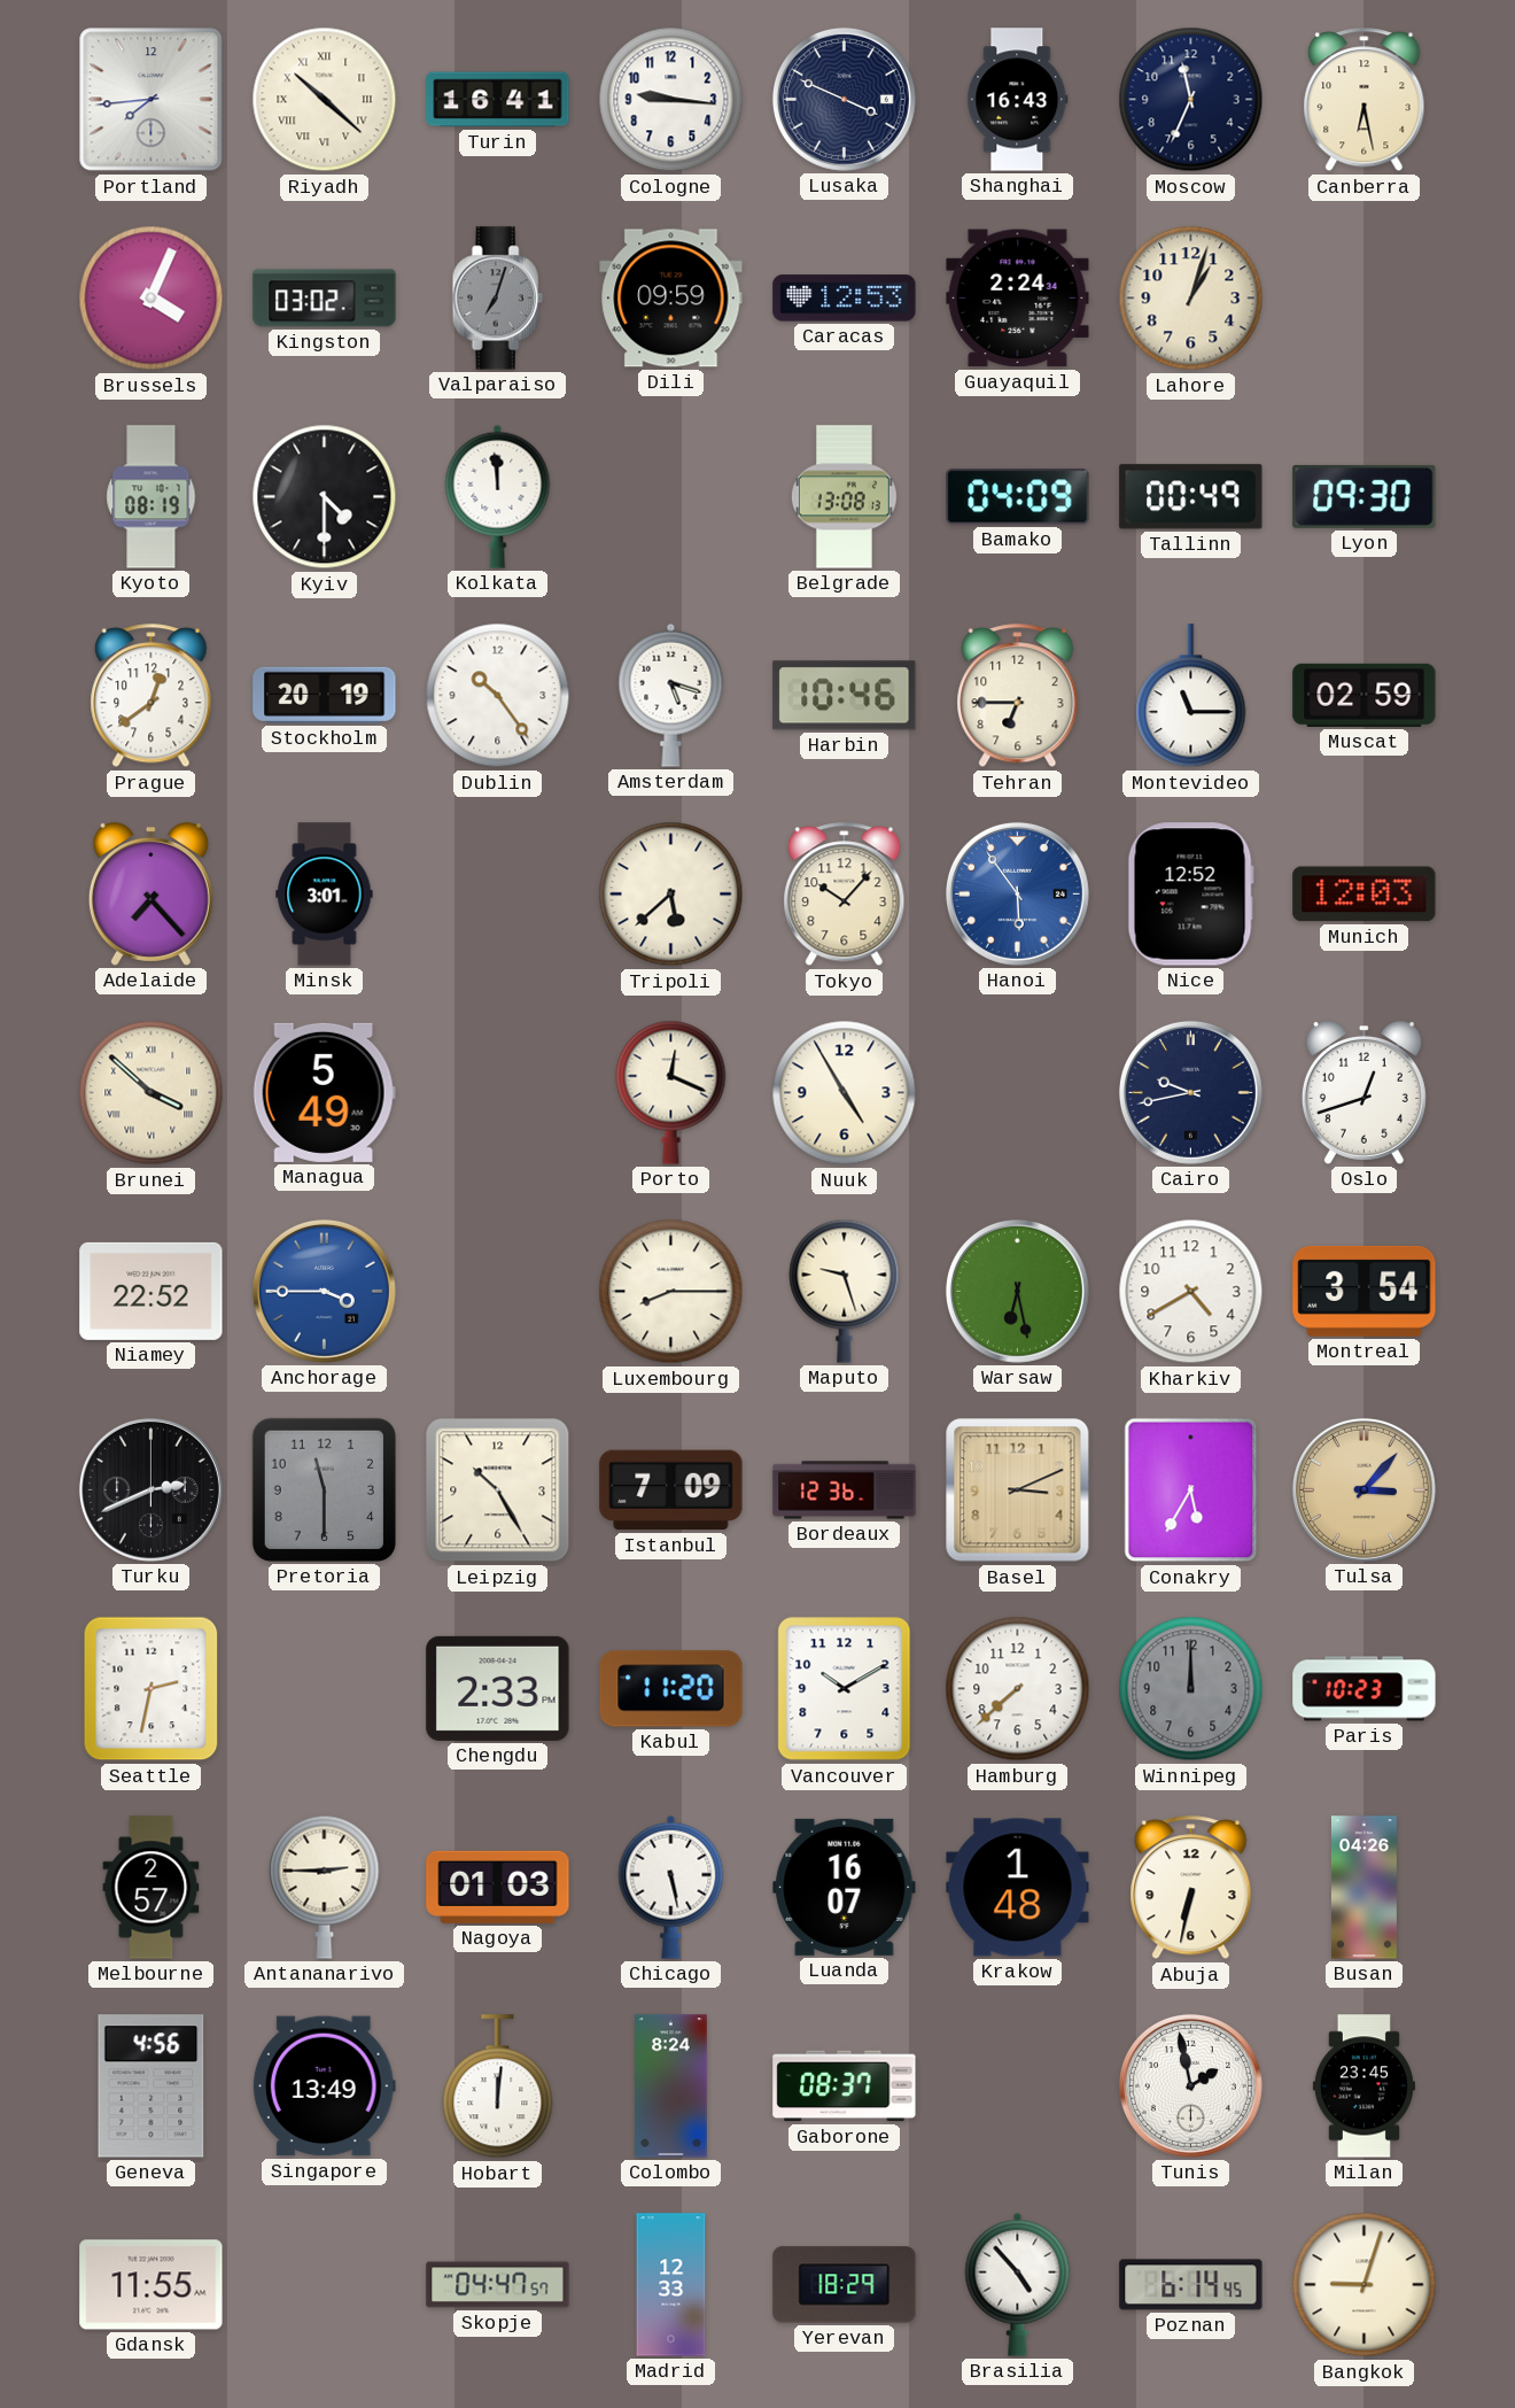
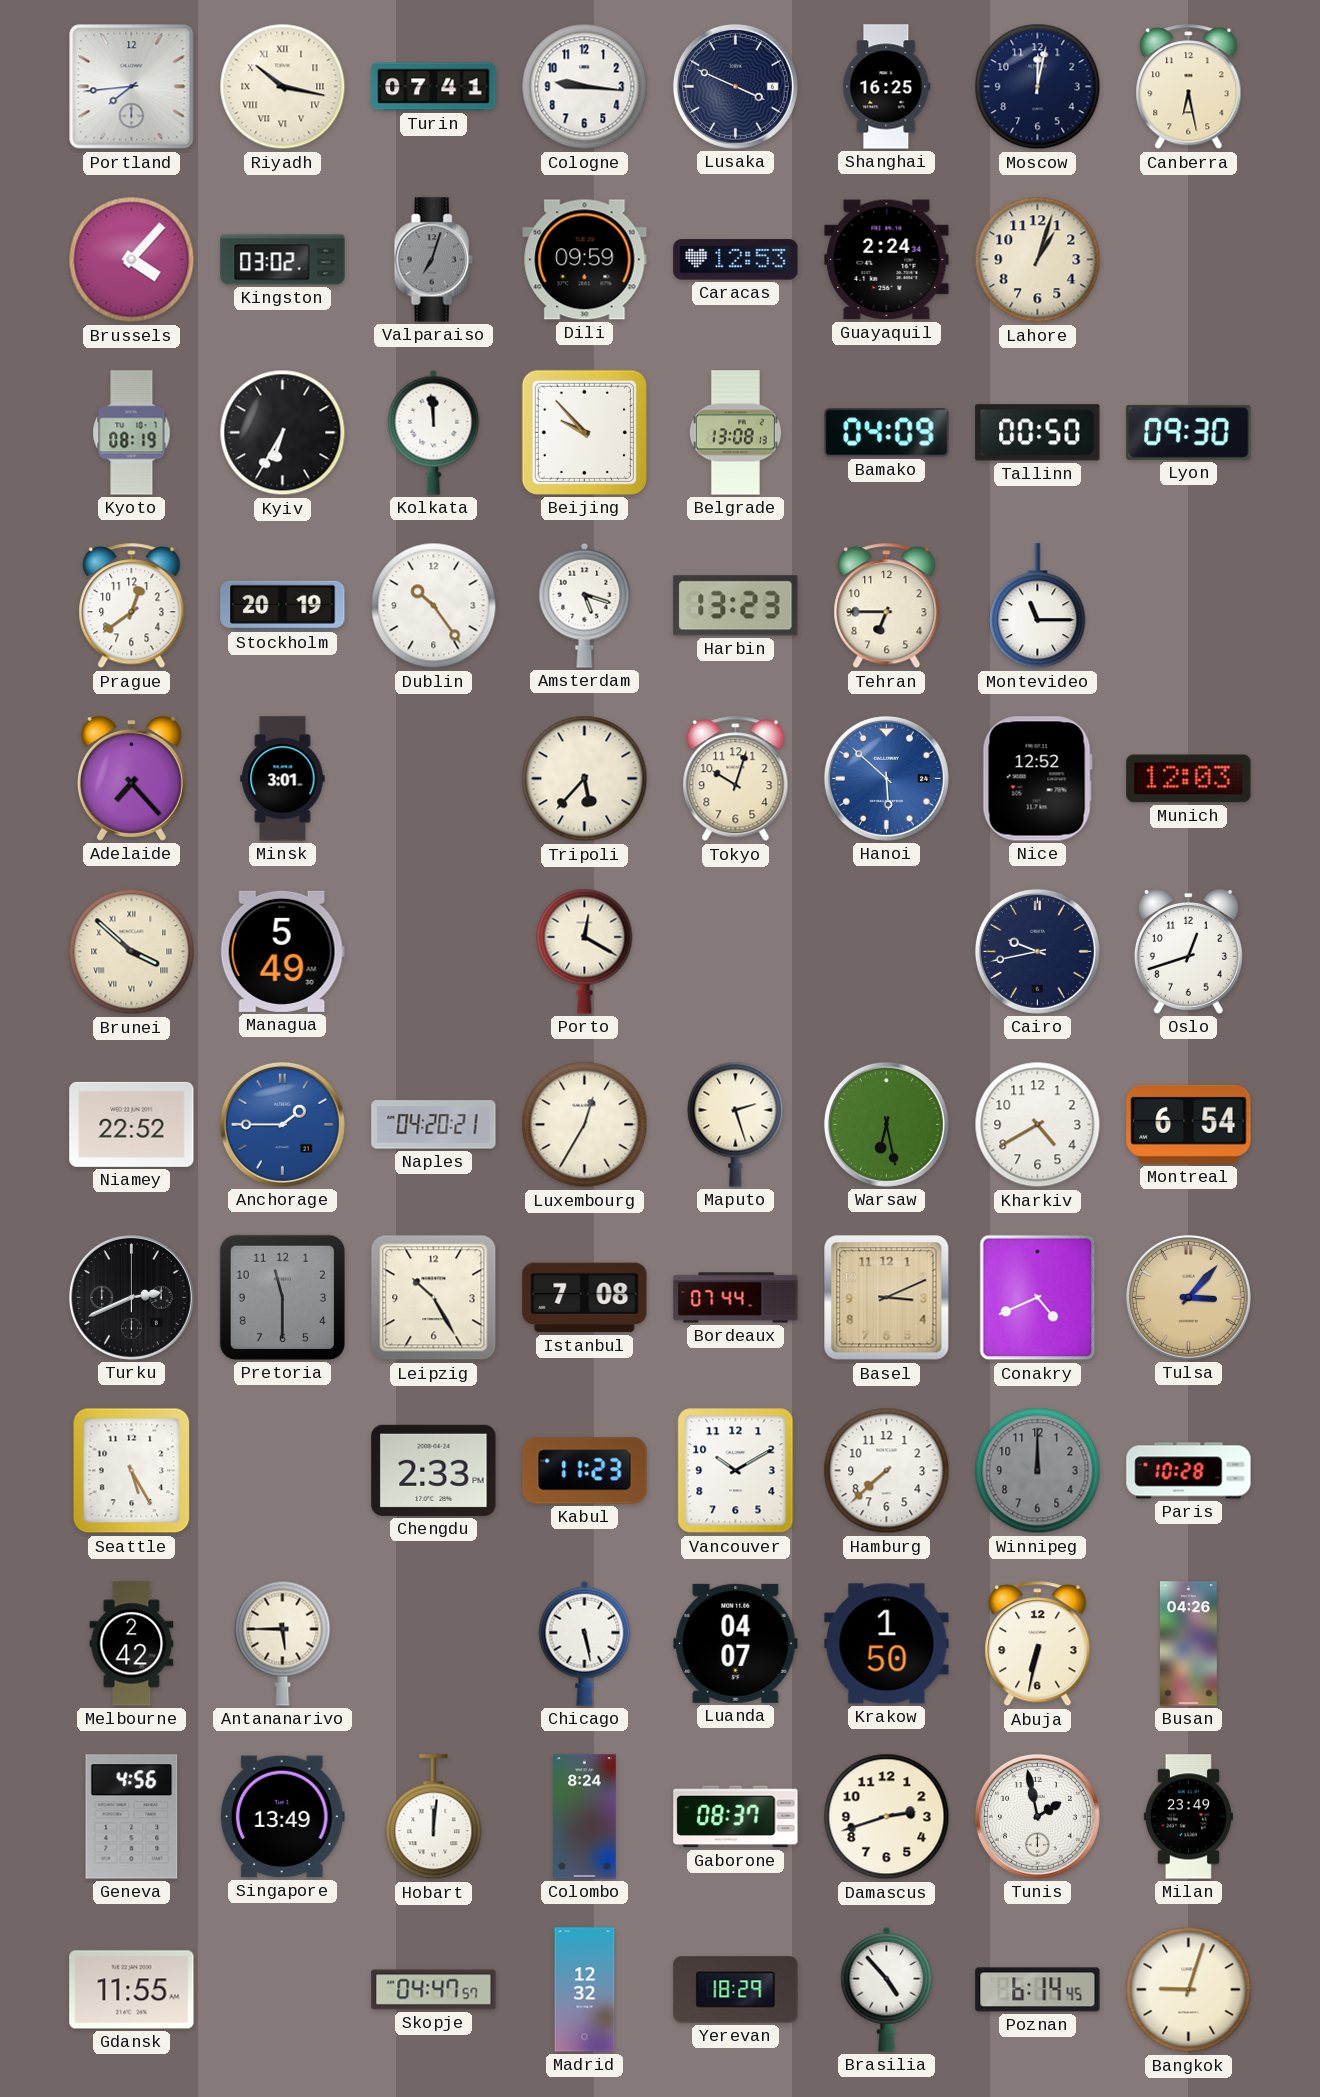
Riyadh: 10:22 -> 10:17
Turin: 16:41 -> 07:41
Shanghai: 16:43 -> 16:25
Moscow: 11:34 -> 12:02
Brussels: 4:04 -> 4:07
Kyiv: 4:30 -> 6:35
Beijing: none -> 9:53
Tallinn: 00:49 -> 00:50
Harbin: 10:46 -> 13:23
Muscat: 02:59 -> none
Tripoli: 5:38 -> 5:37
Tokyo: 10:07 -> 10:03
Hanoi: 5:54 -> 5:52
Porto: 12:19 -> 12:20
Nuuk: 4:55 -> none
Anchorage: 3:45 -> 1:45
Naples: none -> 04:20
Luxembourg: 8:15 -> 12:35
Maputo: 9:27 -> 2:27
Montreal: 3:54 -> 6:54
Istanbul: 7:09 -> 7:08
Bordeaux: 12:36 -> 07:44
Conakry: 5:35 -> 4:41
Seattle: 2:32 -> 5:25
Kabul: 11:20 -> 11:23
Paris: 10:23 -> 10:28
Melbourne: 2:57 -> 2:42
Antananarivo: 2:45 -> 5:45
Nagoya: 01:03 -> none
Luanda: 16:07 -> 04:07
Krakow: 1:48 -> 1:50
Damascus: none -> 2:42
Milan: 23:45 -> 23:49
Madrid: 12:33 -> 12:32
